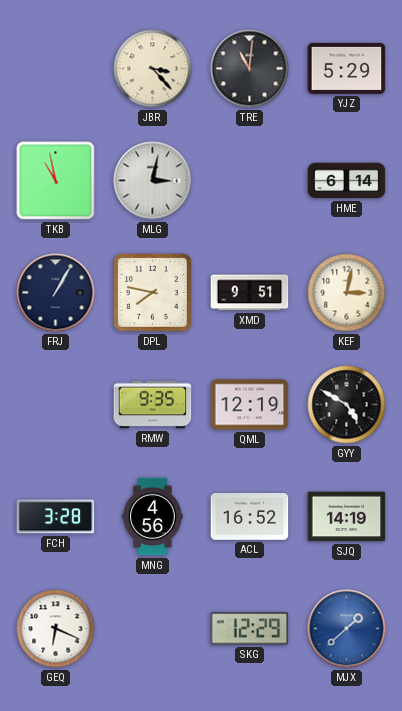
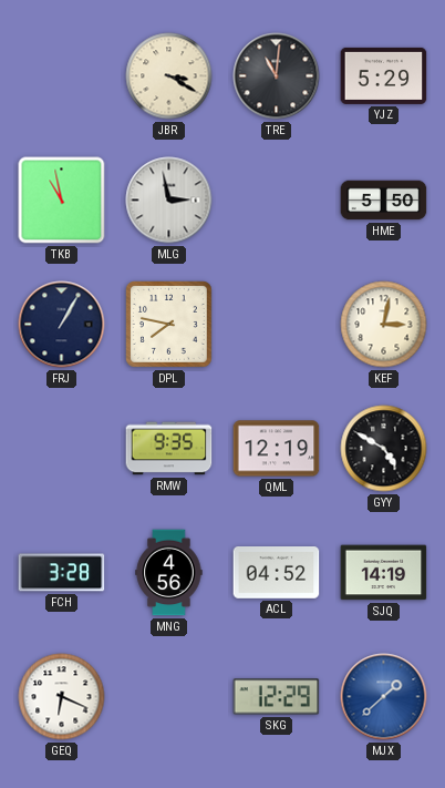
JBR: 3:23 -> 3:20
MLG: 3:02 -> 2:58
HME: 6:14 -> 5:50
XMD: 9:51 -> none
ACL: 16:52 -> 04:52
